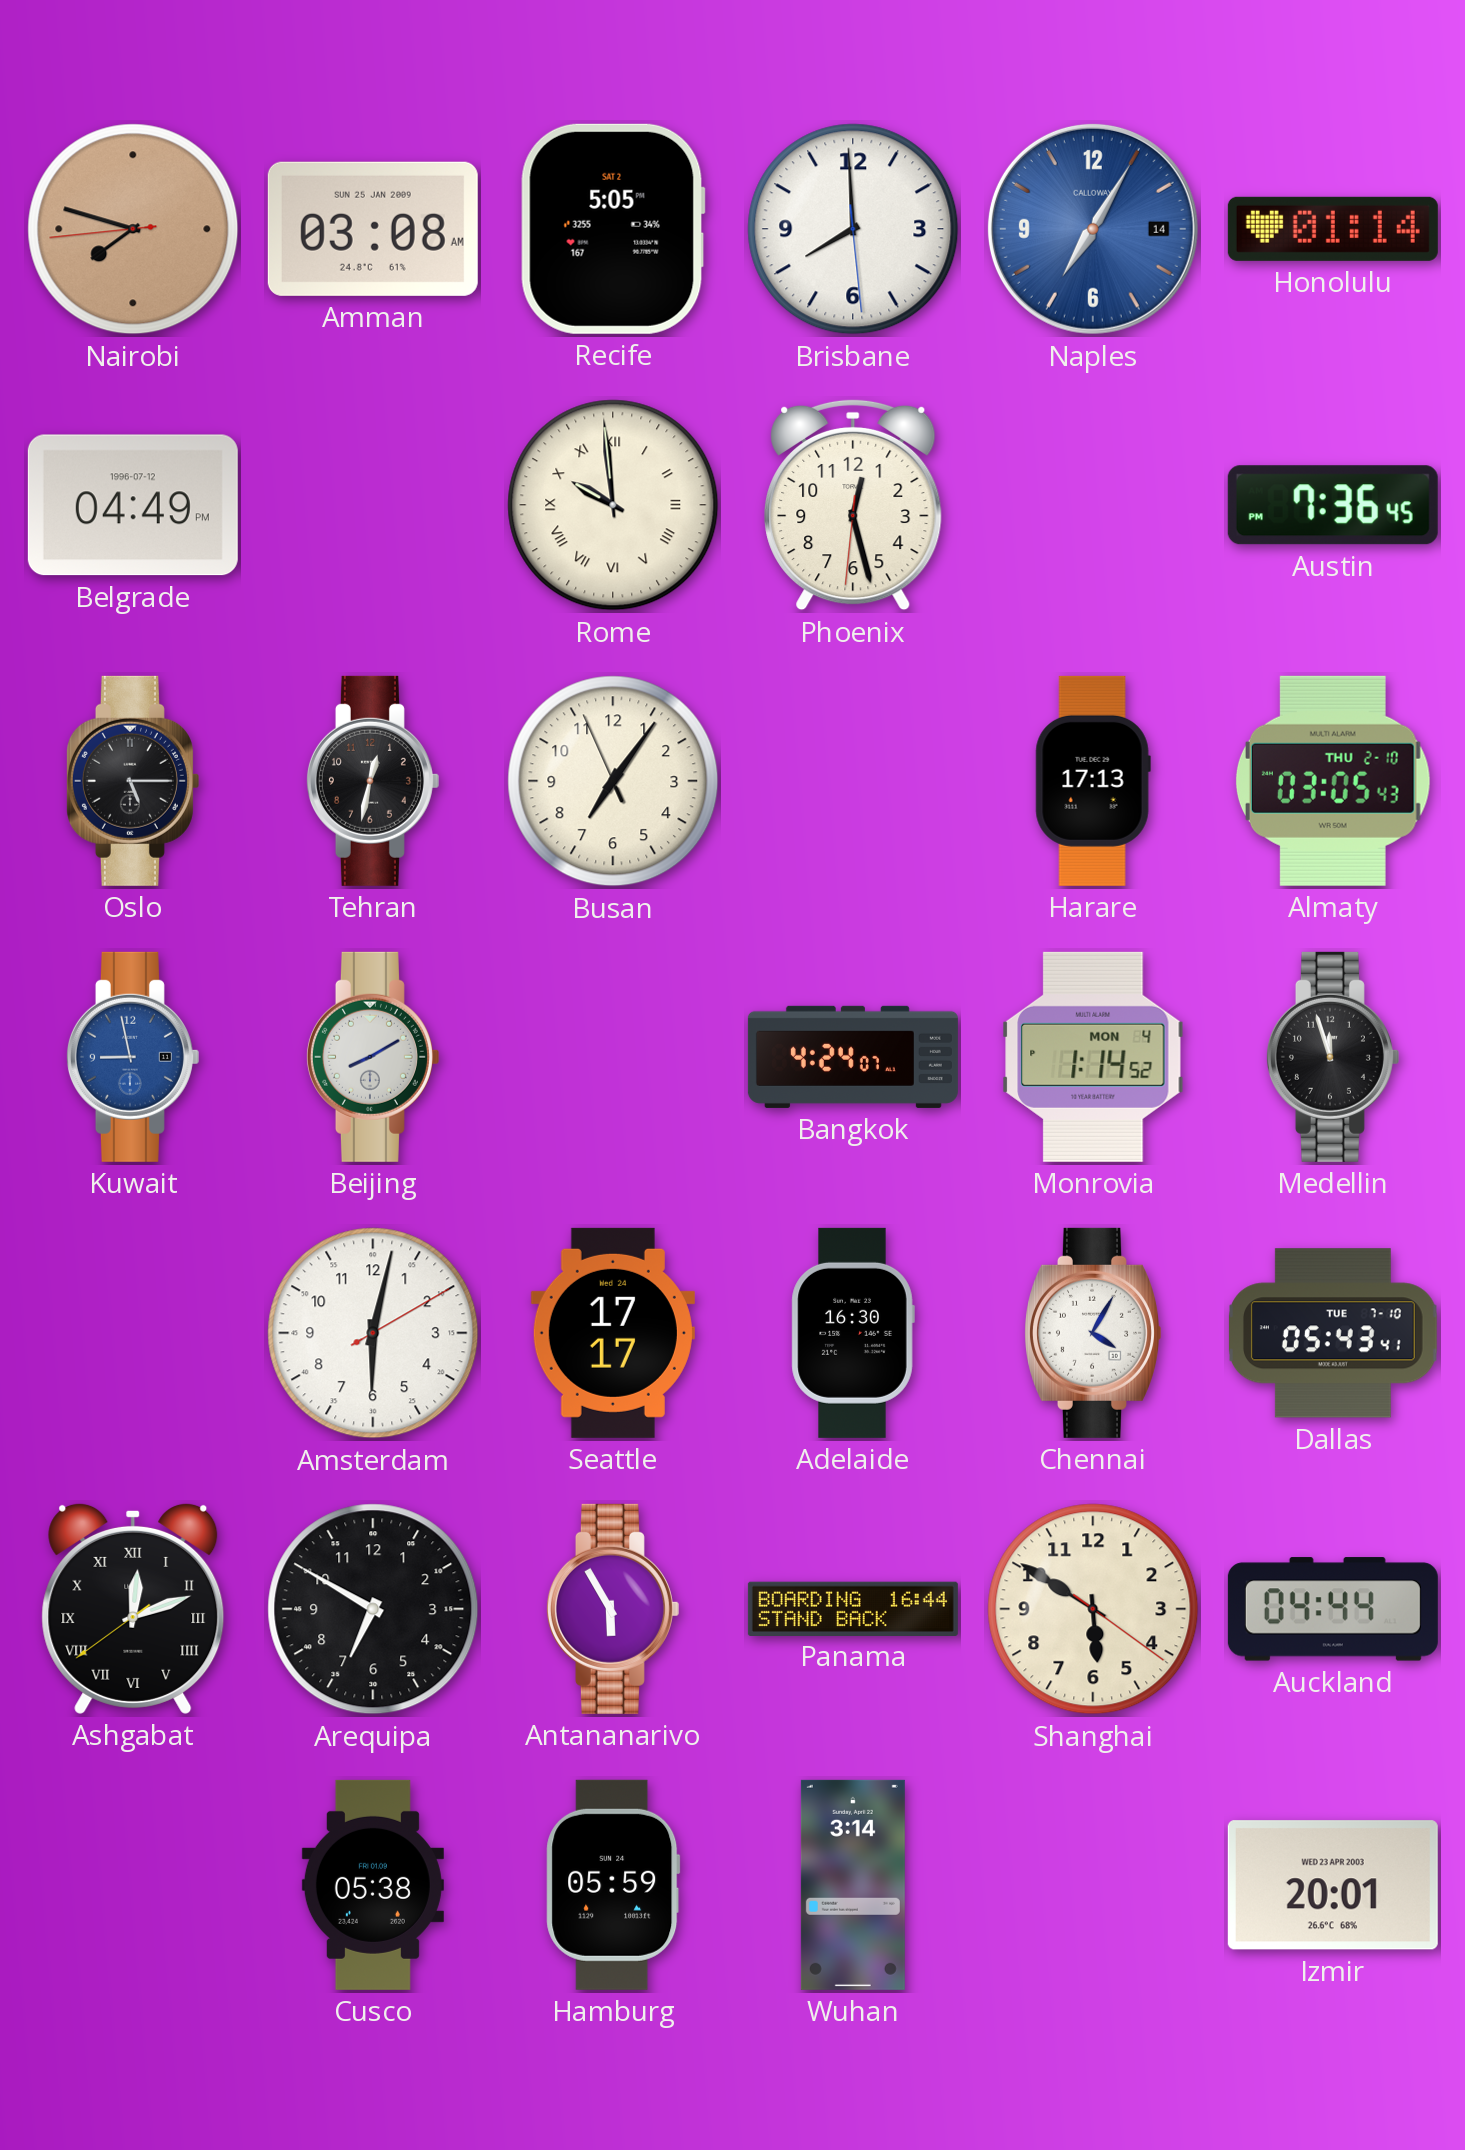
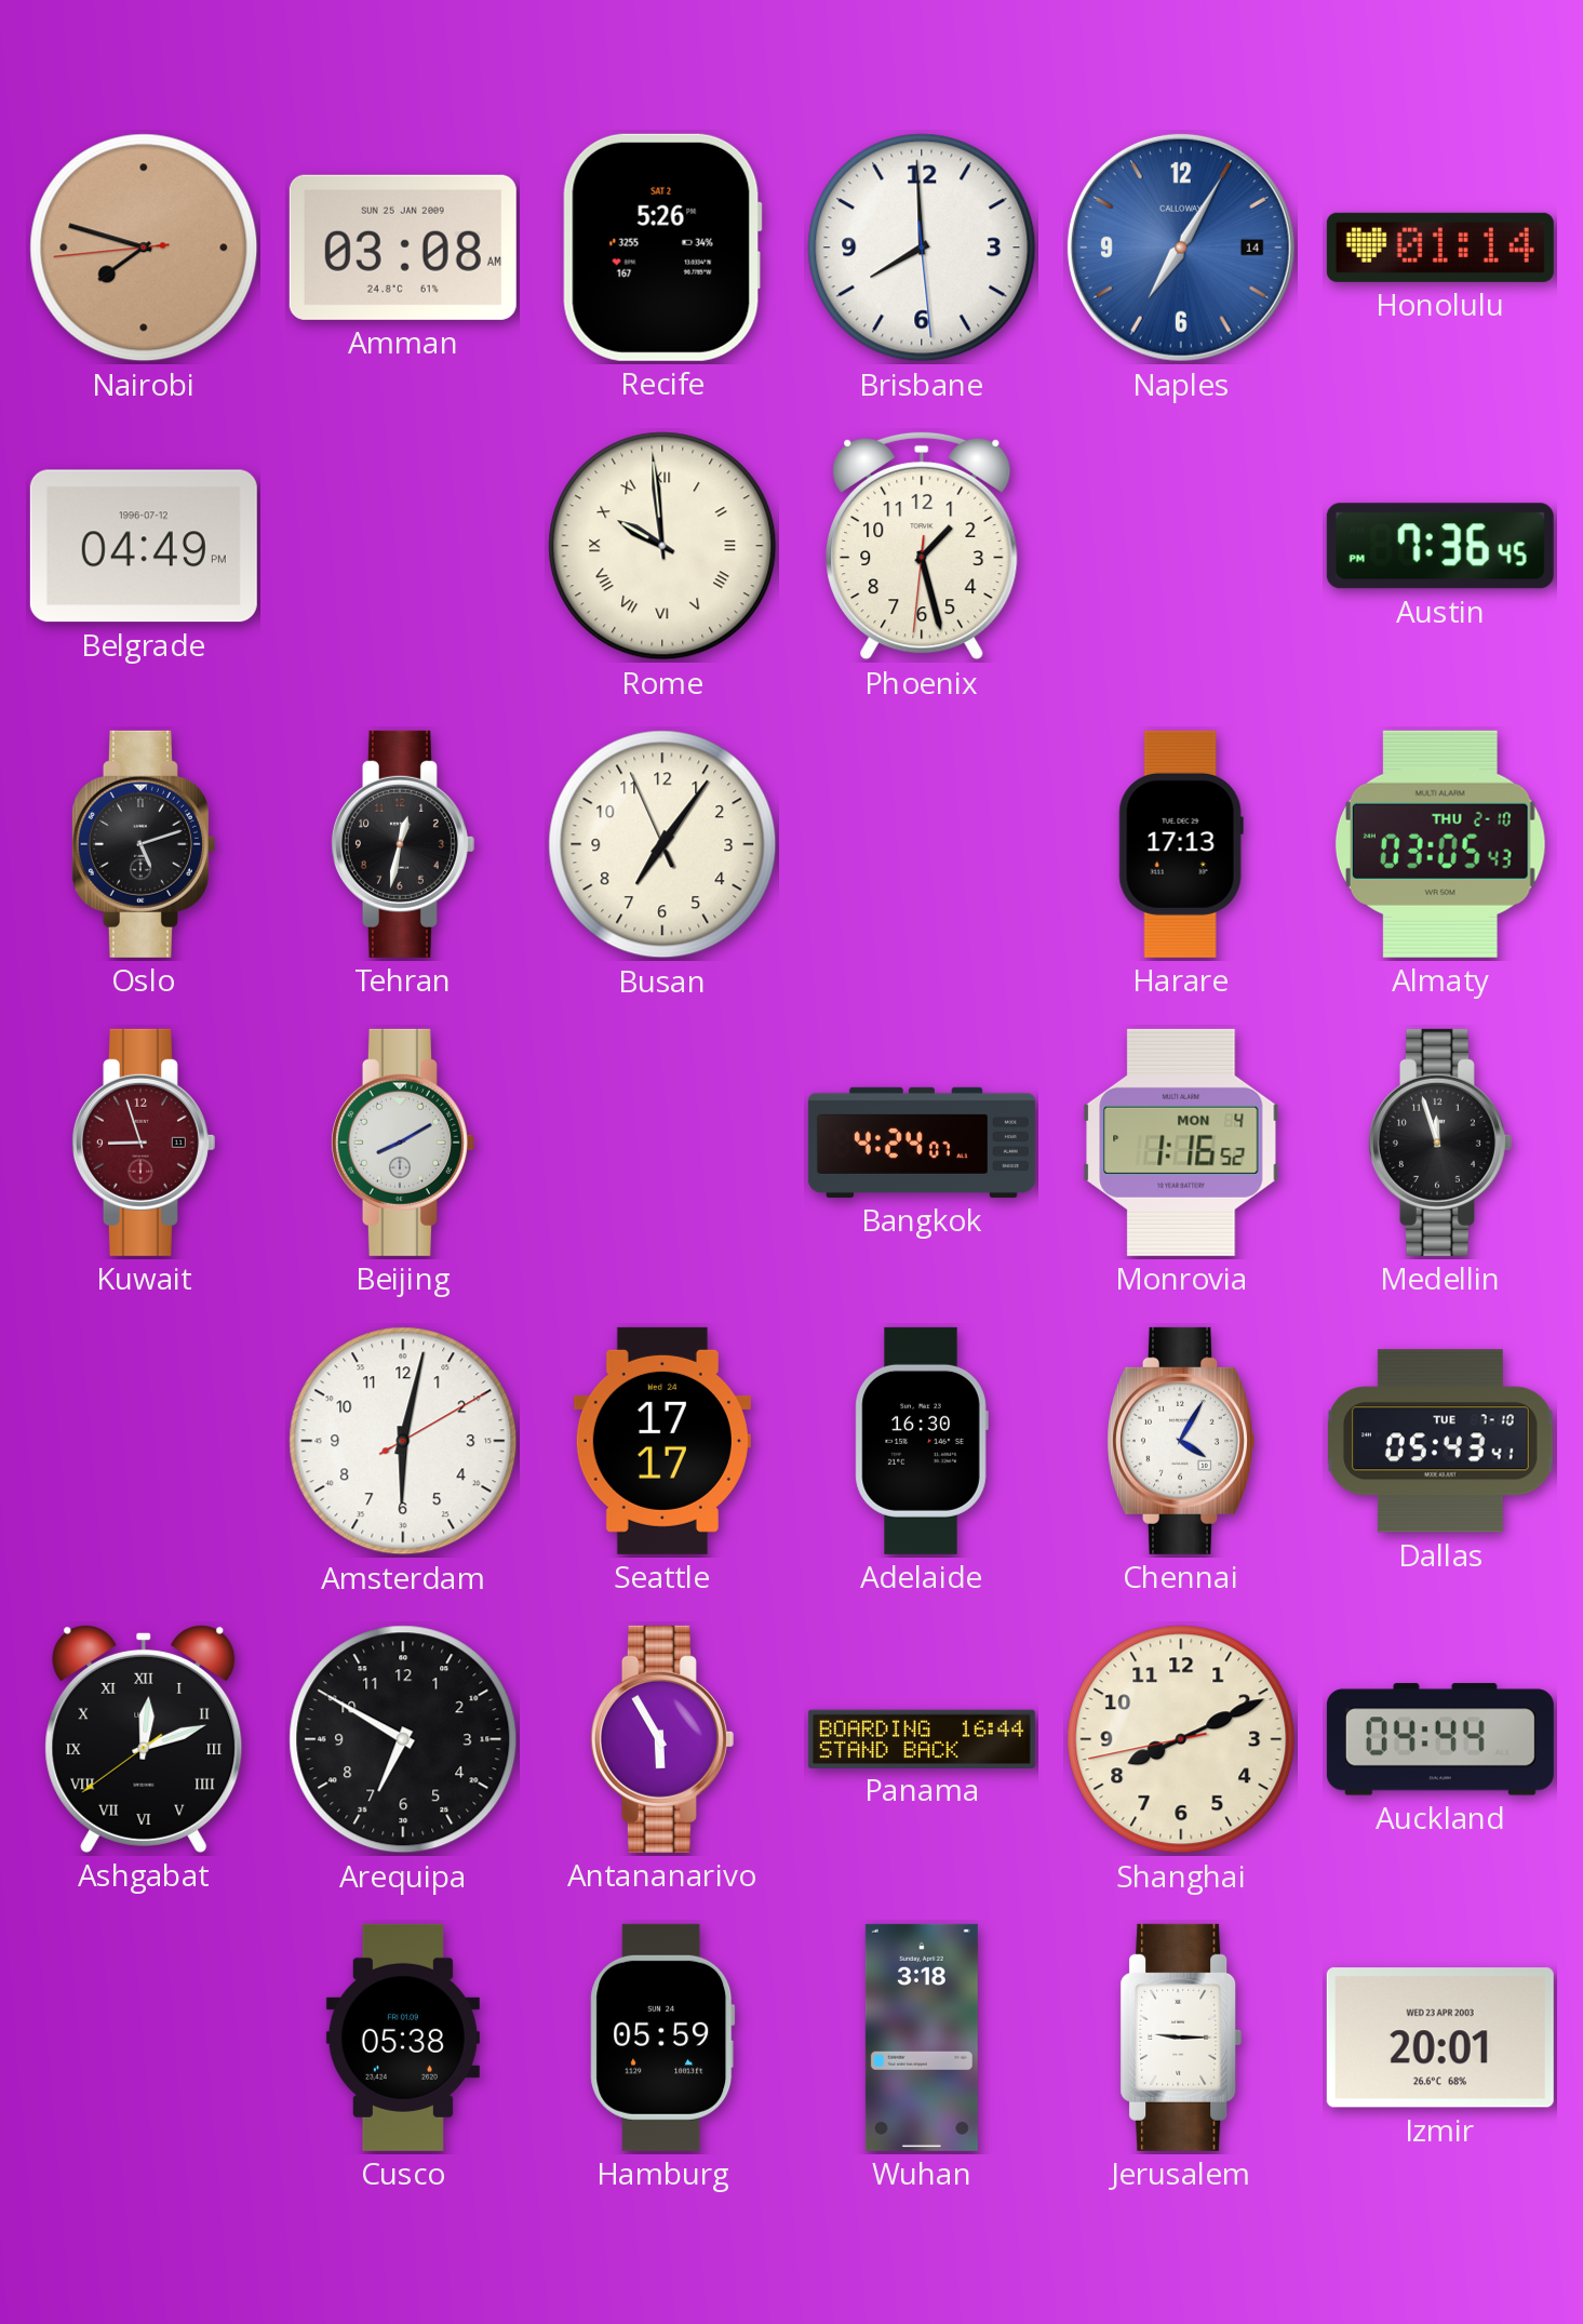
Recife: 5:05 -> 5:26
Phoenix: 12:27 -> 1:27
Oslo: 5:15 -> 5:12
Kuwait: 8:58 -> 8:57
Kuwait dial: blue -> burgundy
Monrovia: 1:14 -> 1:16
Shanghai: 5:50 -> 8:10
Wuhan: 3:14 -> 3:18
Jerusalem: none -> 9:15
